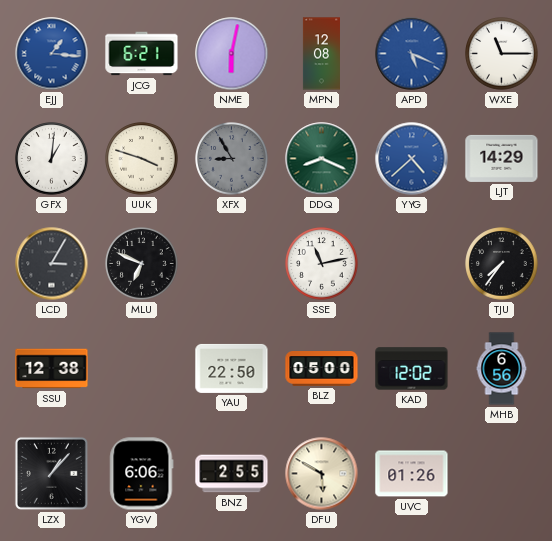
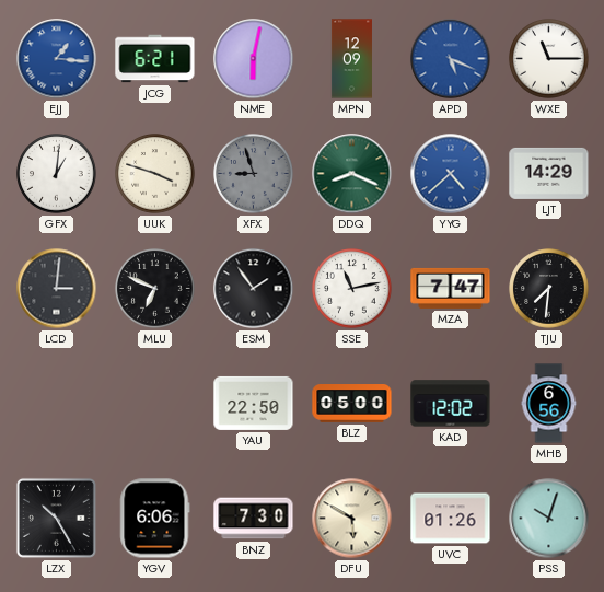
MPN: 12:08 -> 12:09
XFX: 8:55 -> 8:57
LCD: 3:05 -> 3:01
ESM: none -> 1:54
MZA: none -> 7:47
TJU: 7:36 -> 7:31
SSU: 12:38 -> none
LZX: 1:07 -> 10:25
BNZ: 2:55 -> 7:30
PSS: none -> 10:03
